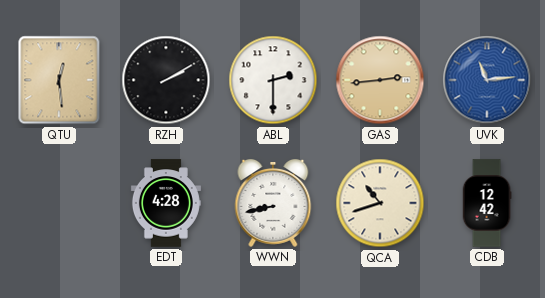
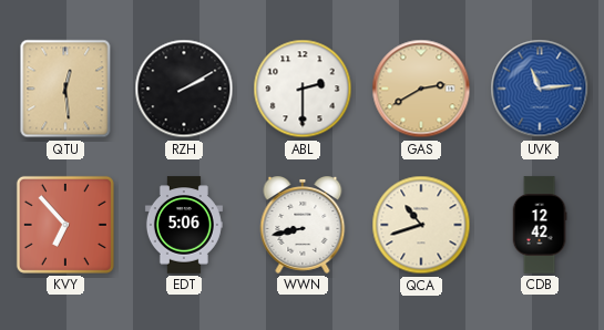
GAS: 2:44 -> 2:40
KVY: none -> 6:53
EDT: 4:28 -> 5:06
